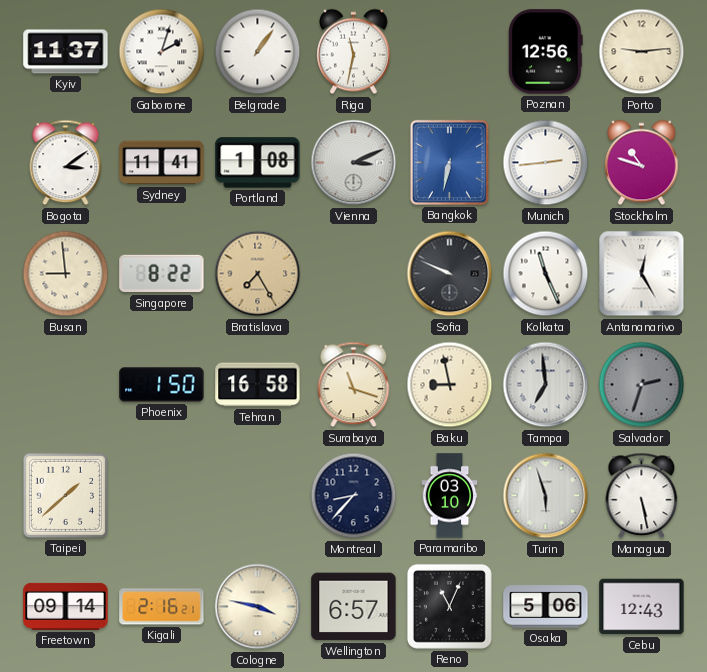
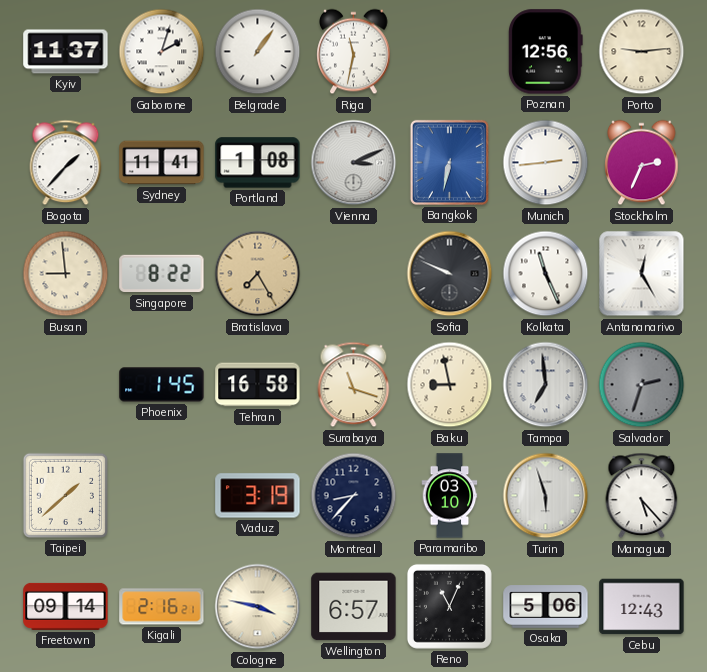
Bogota: 3:09 -> 1:37
Stockholm: 10:48 -> 2:34
Phoenix: 1:50 -> 1:45
Vaduz: none -> 3:19
Managua: 5:28 -> 5:23
